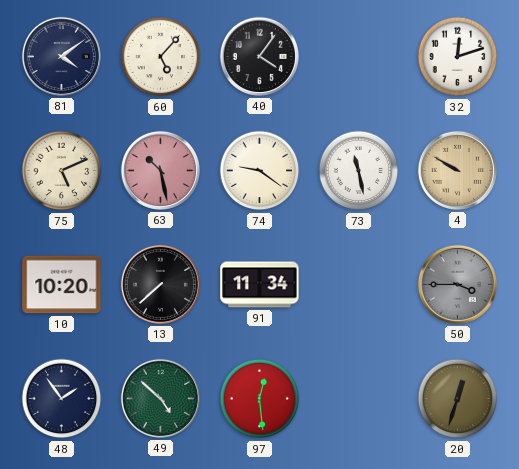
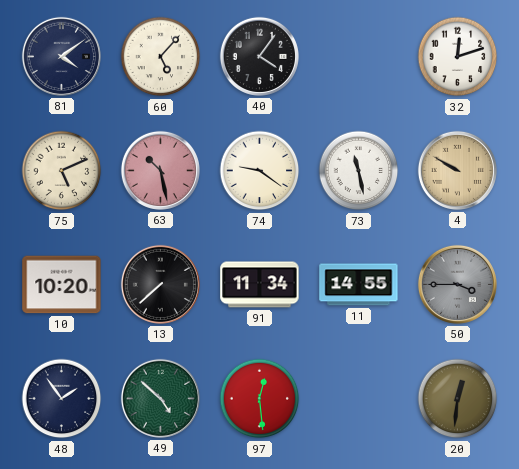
11: none -> 14:55
20: 12:33 -> 12:31
